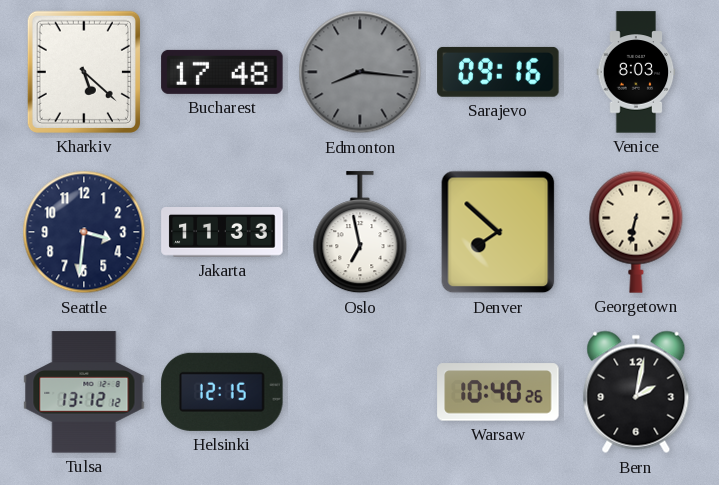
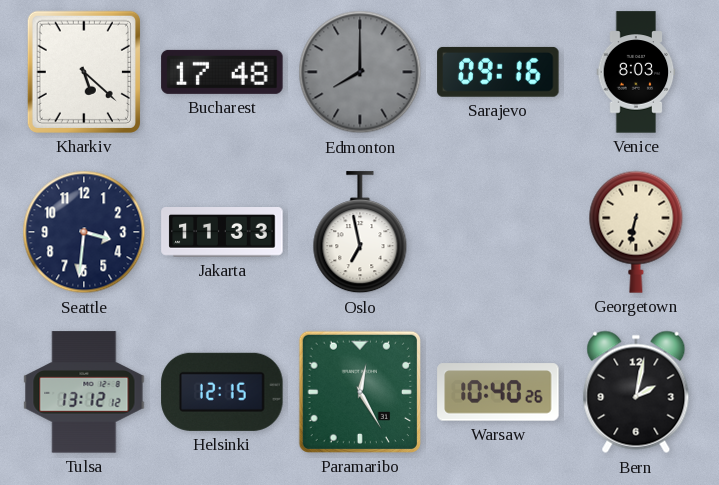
Edmonton: 8:16 -> 8:00
Denver: 7:52 -> none
Paramaribo: none -> 12:25
